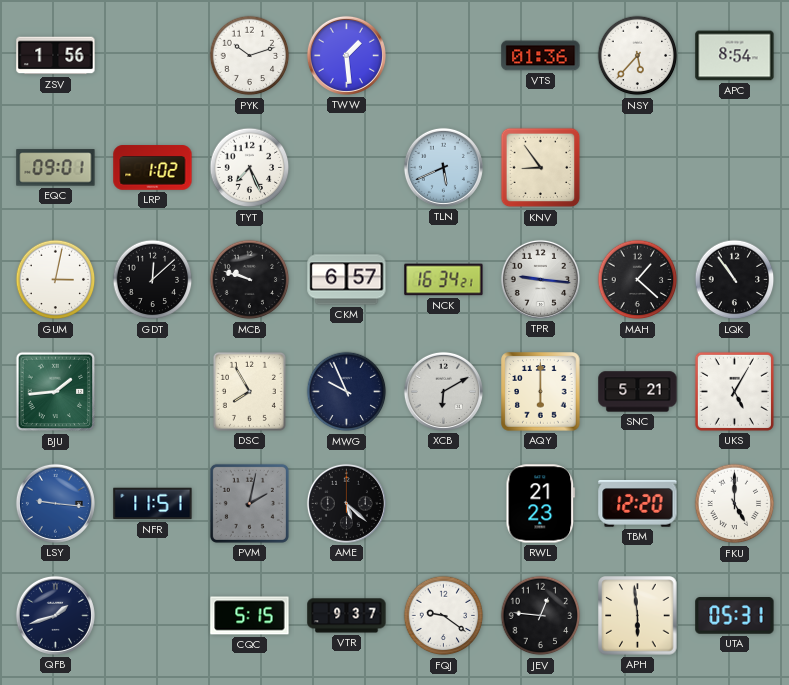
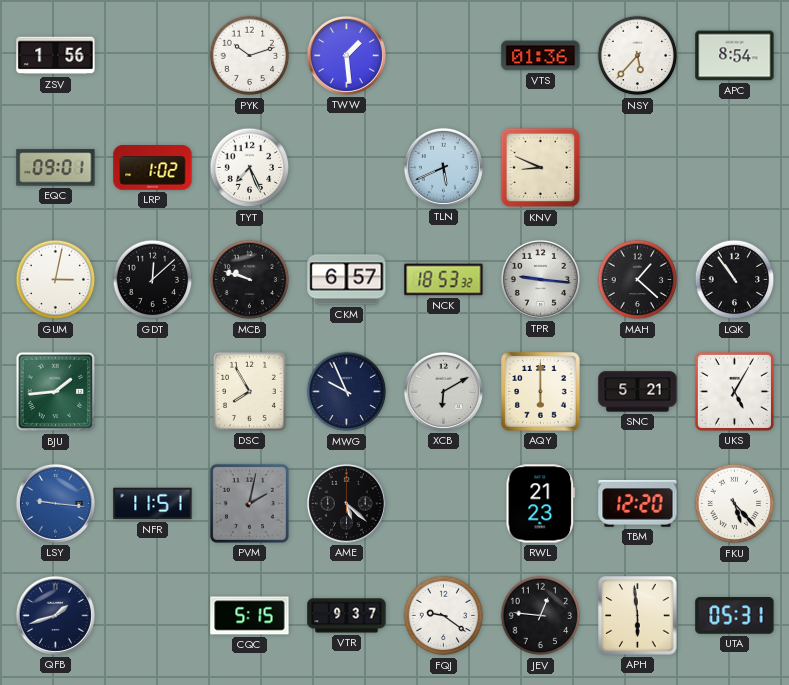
KNV: 8:54 -> 8:49
NCK: 16:34 -> 18:53
FKU: 5:00 -> 5:23
